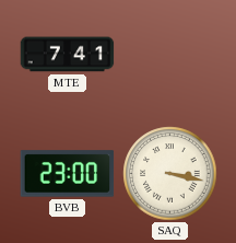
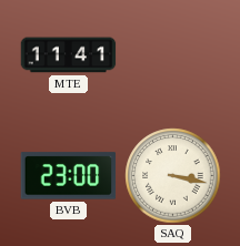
MTE: 7:41 -> 11:41
